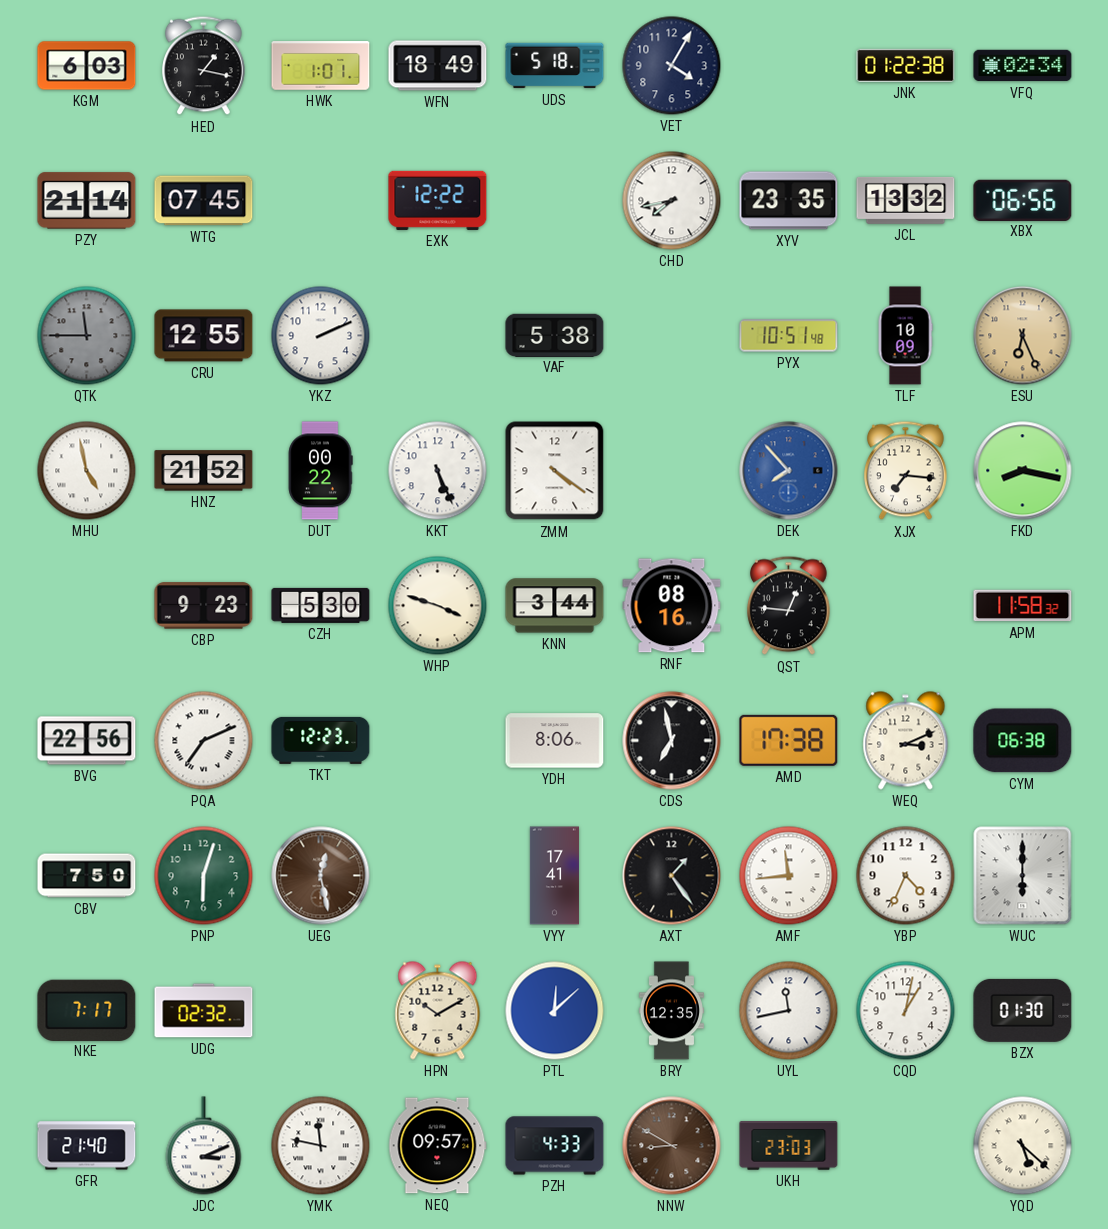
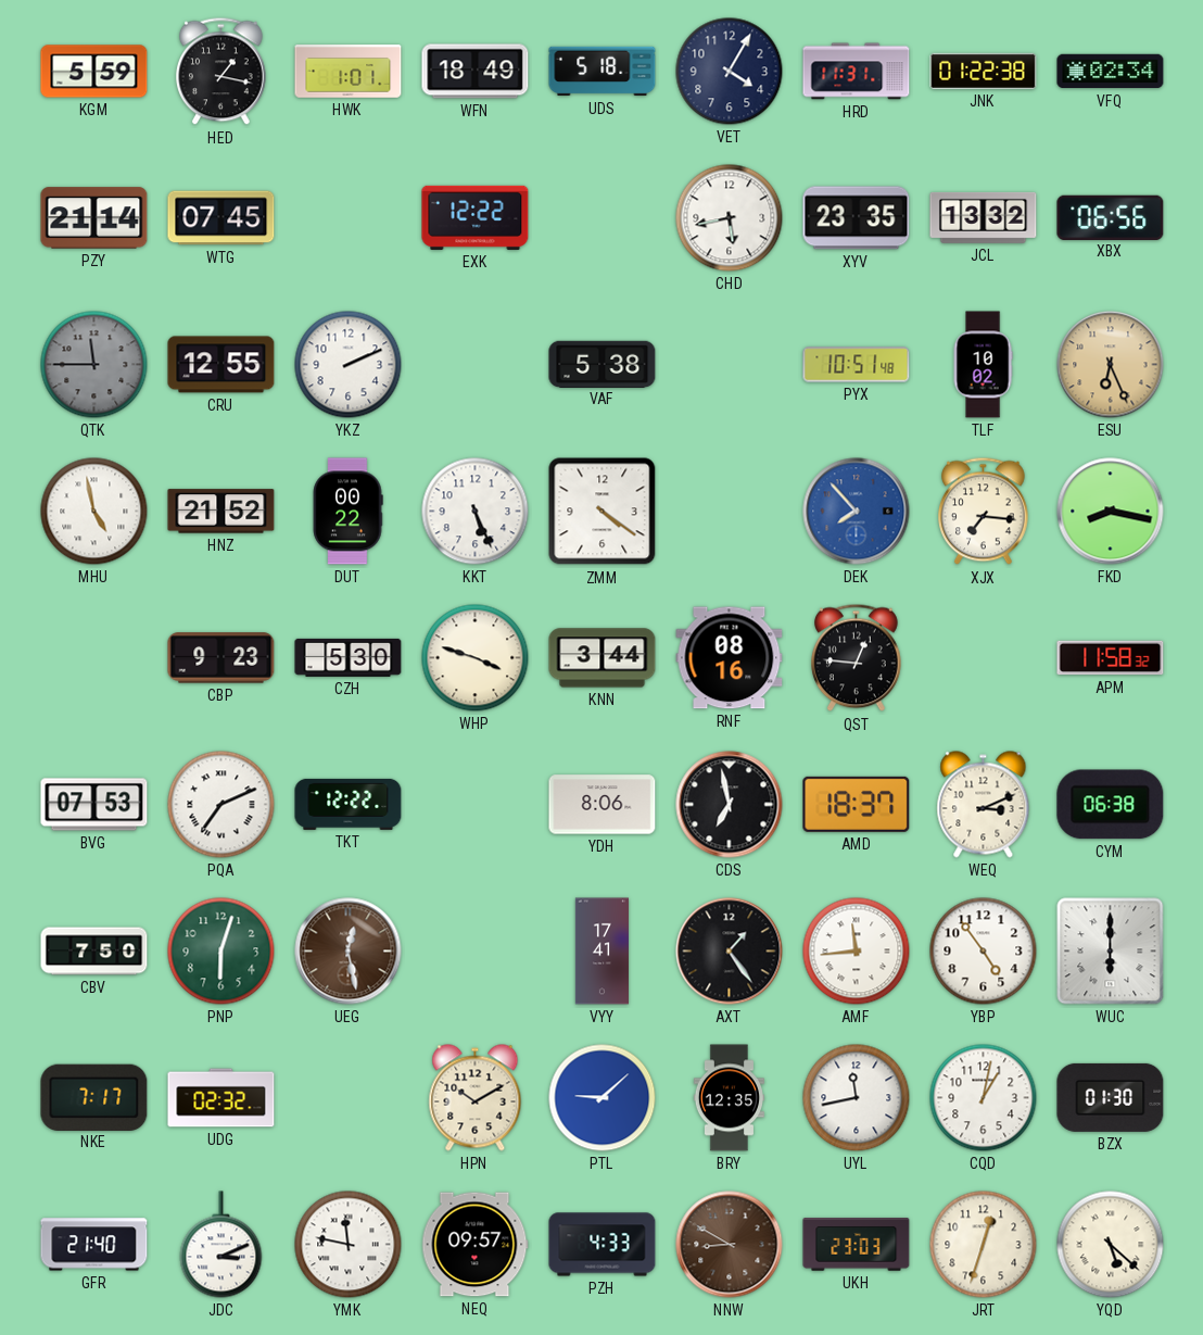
KGM: 6:03 -> 5:59
HRD: none -> 11:31
CHD: 7:43 -> 5:43
TLF: 10:09 -> 10:02
BVG: 22:56 -> 07:53
TKT: 12:23 -> 12:22
AMD: 17:38 -> 18:37
YBP: 4:34 -> 4:54
PTL: 12:08 -> 9:08
JRT: none -> 12:33
